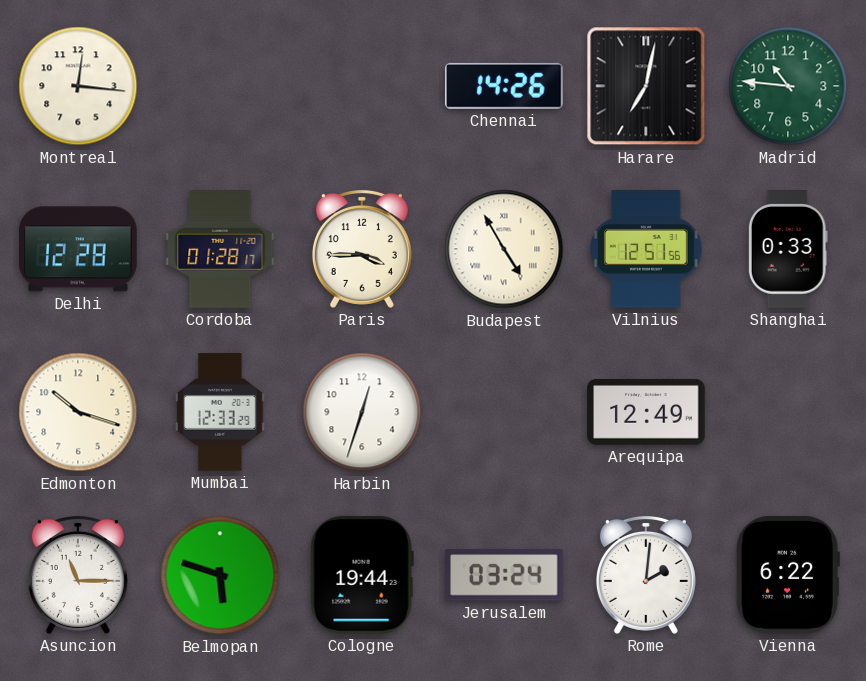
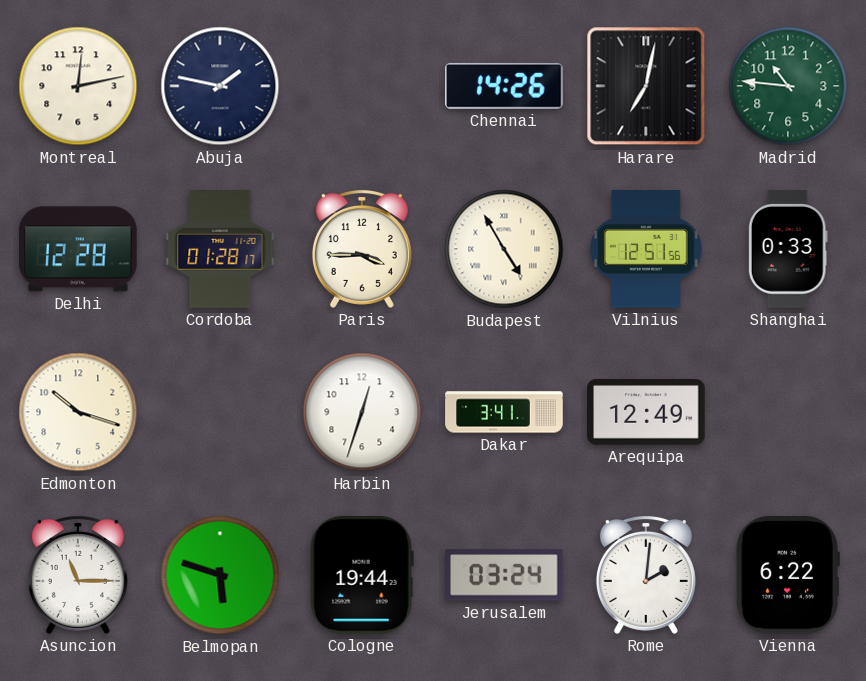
Montreal: 12:16 -> 12:13
Abuja: none -> 1:47
Mumbai: 12:33 -> none
Dakar: none -> 3:41
